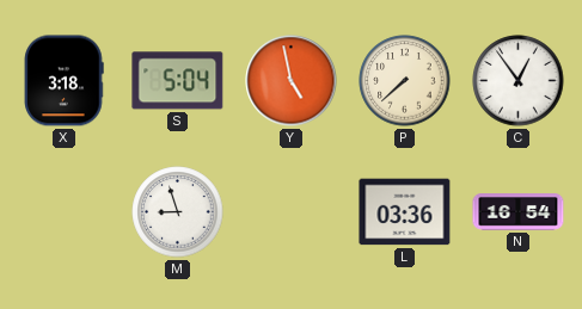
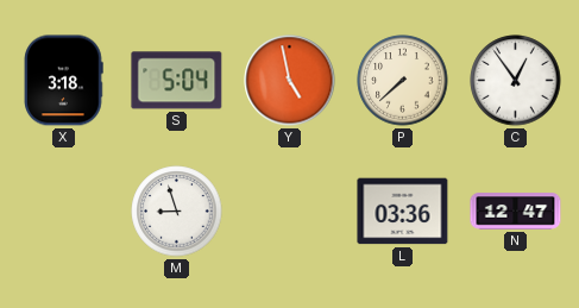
N: 16:54 -> 12:47
